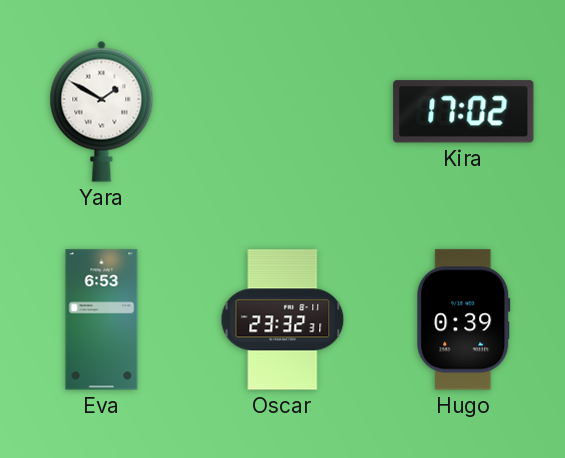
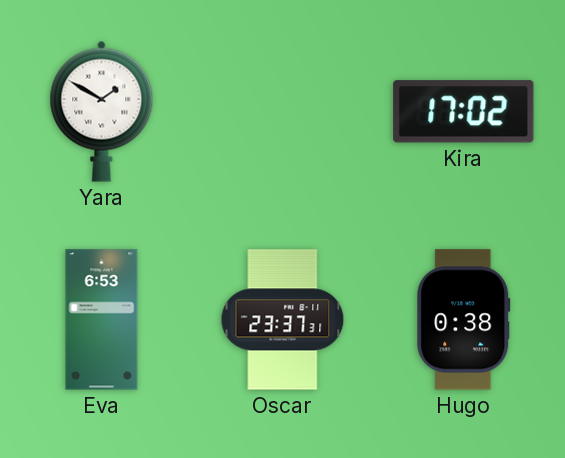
Oscar: 23:32 -> 23:37
Hugo: 0:39 -> 0:38
